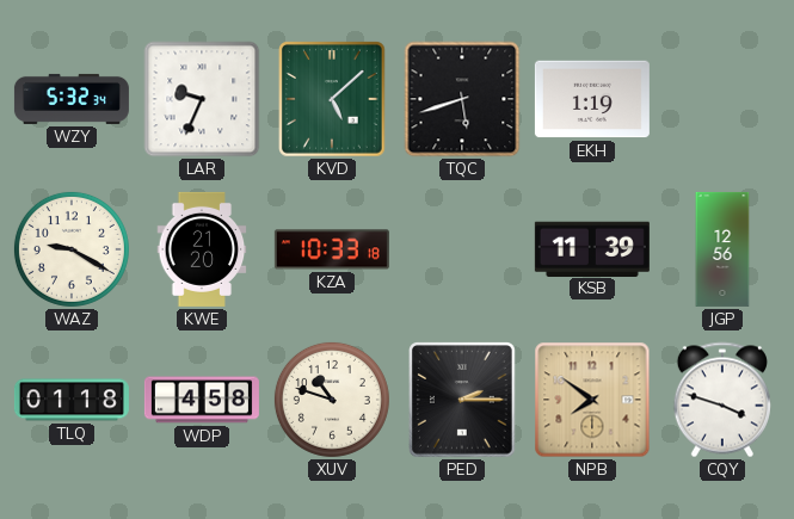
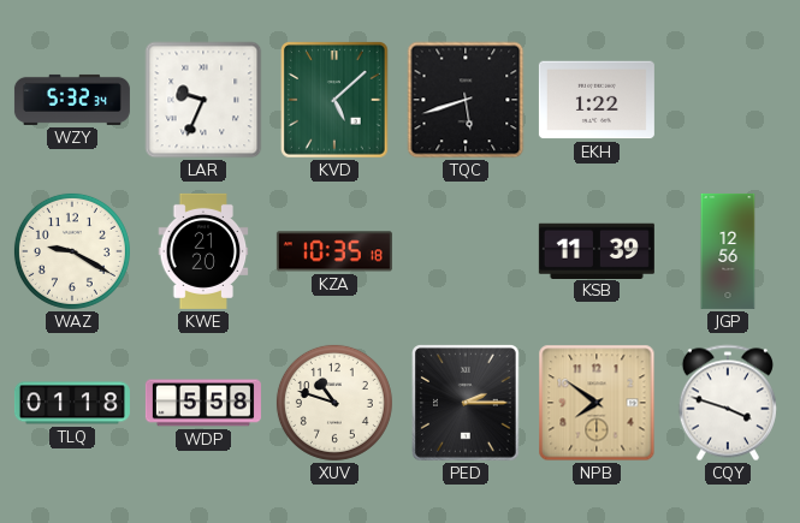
EKH: 1:19 -> 1:22
KZA: 10:33 -> 10:35
WDP: 4:58 -> 5:58
